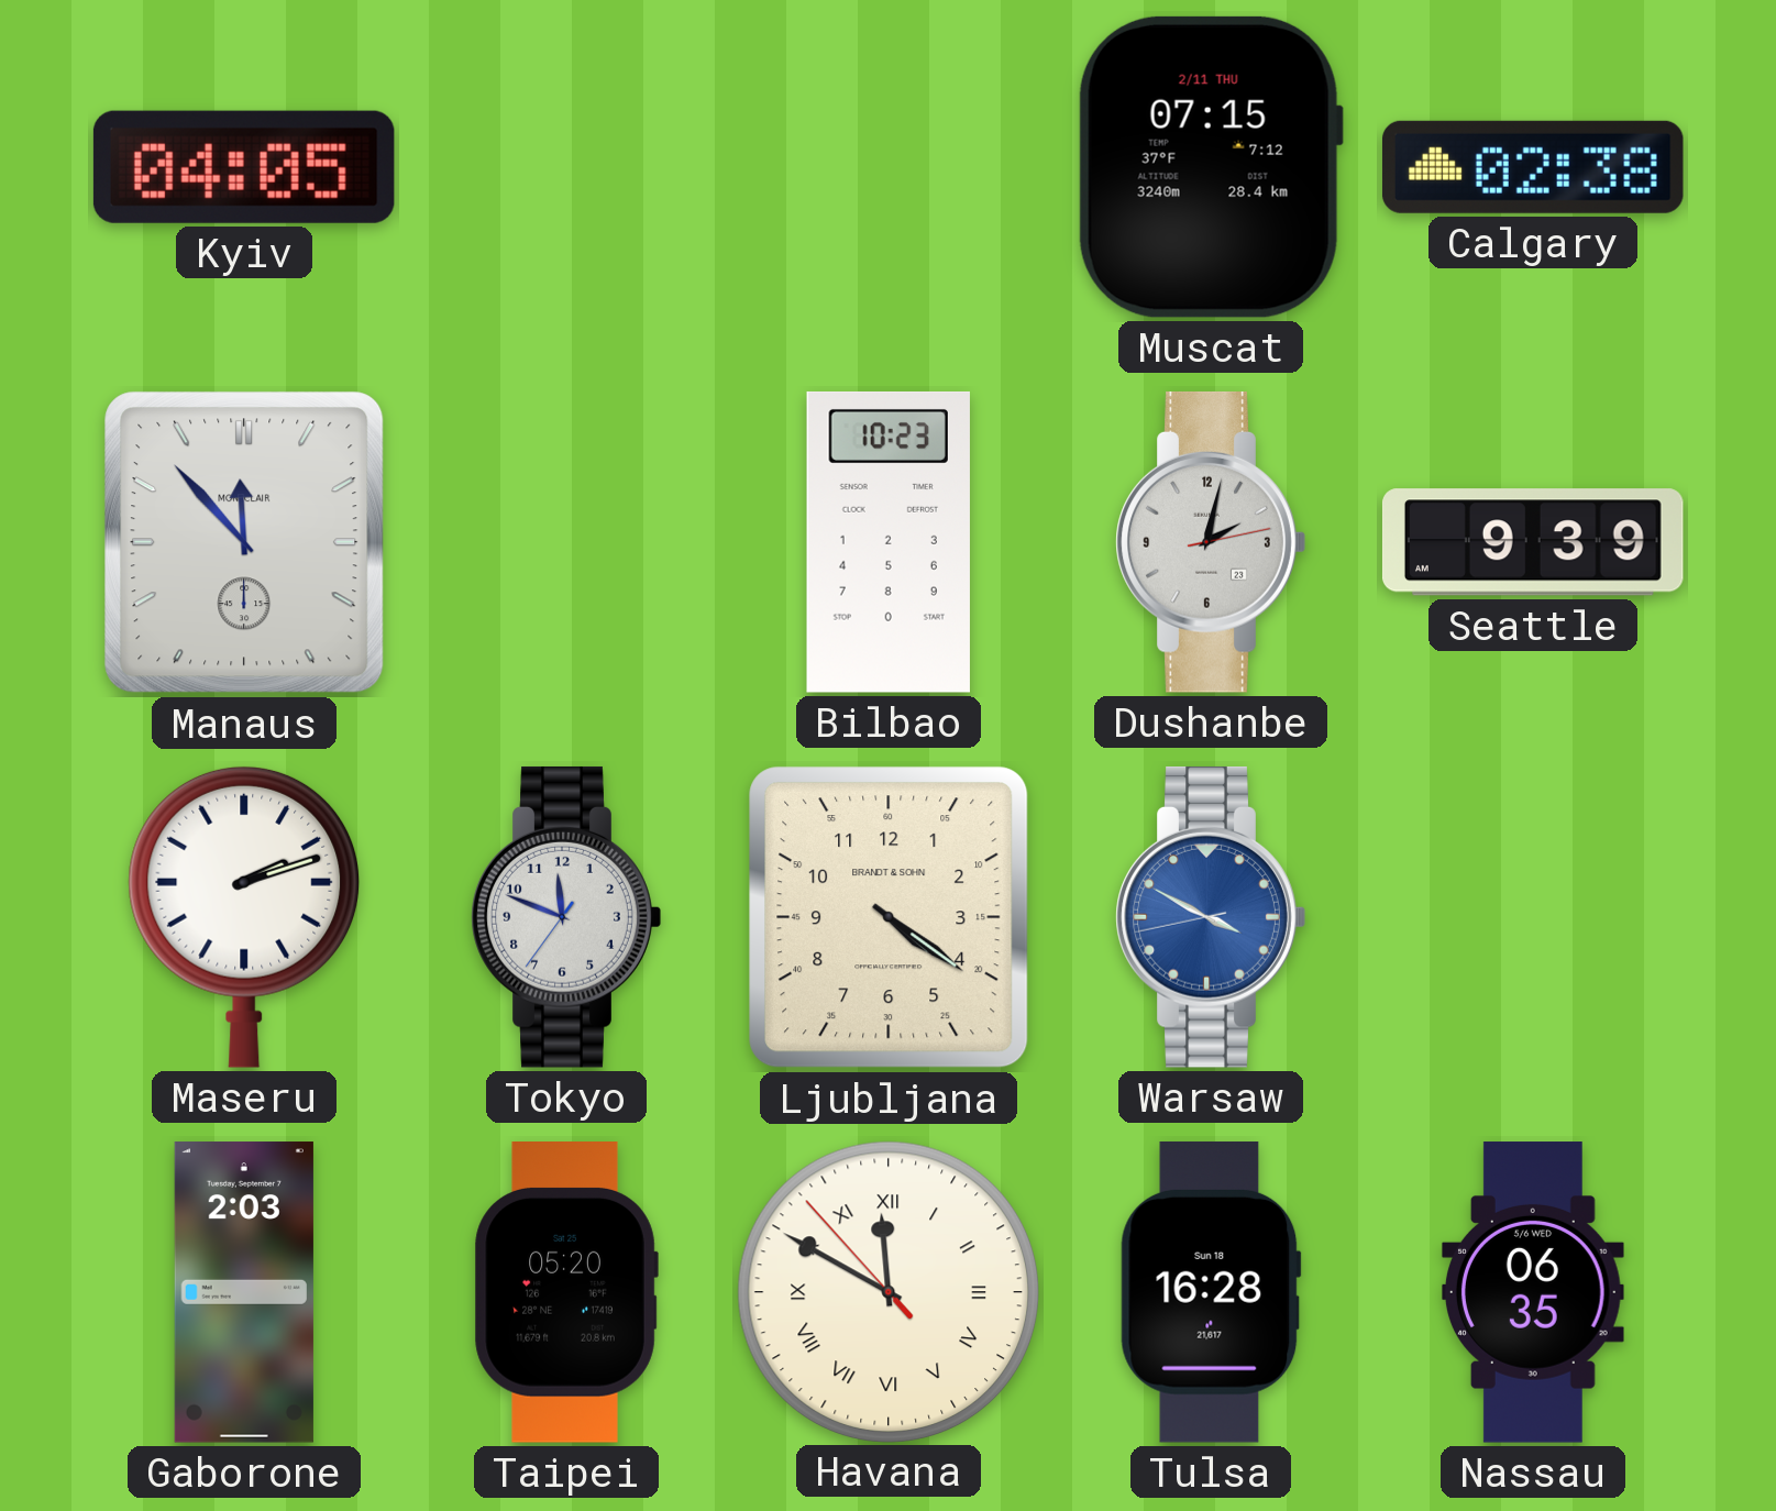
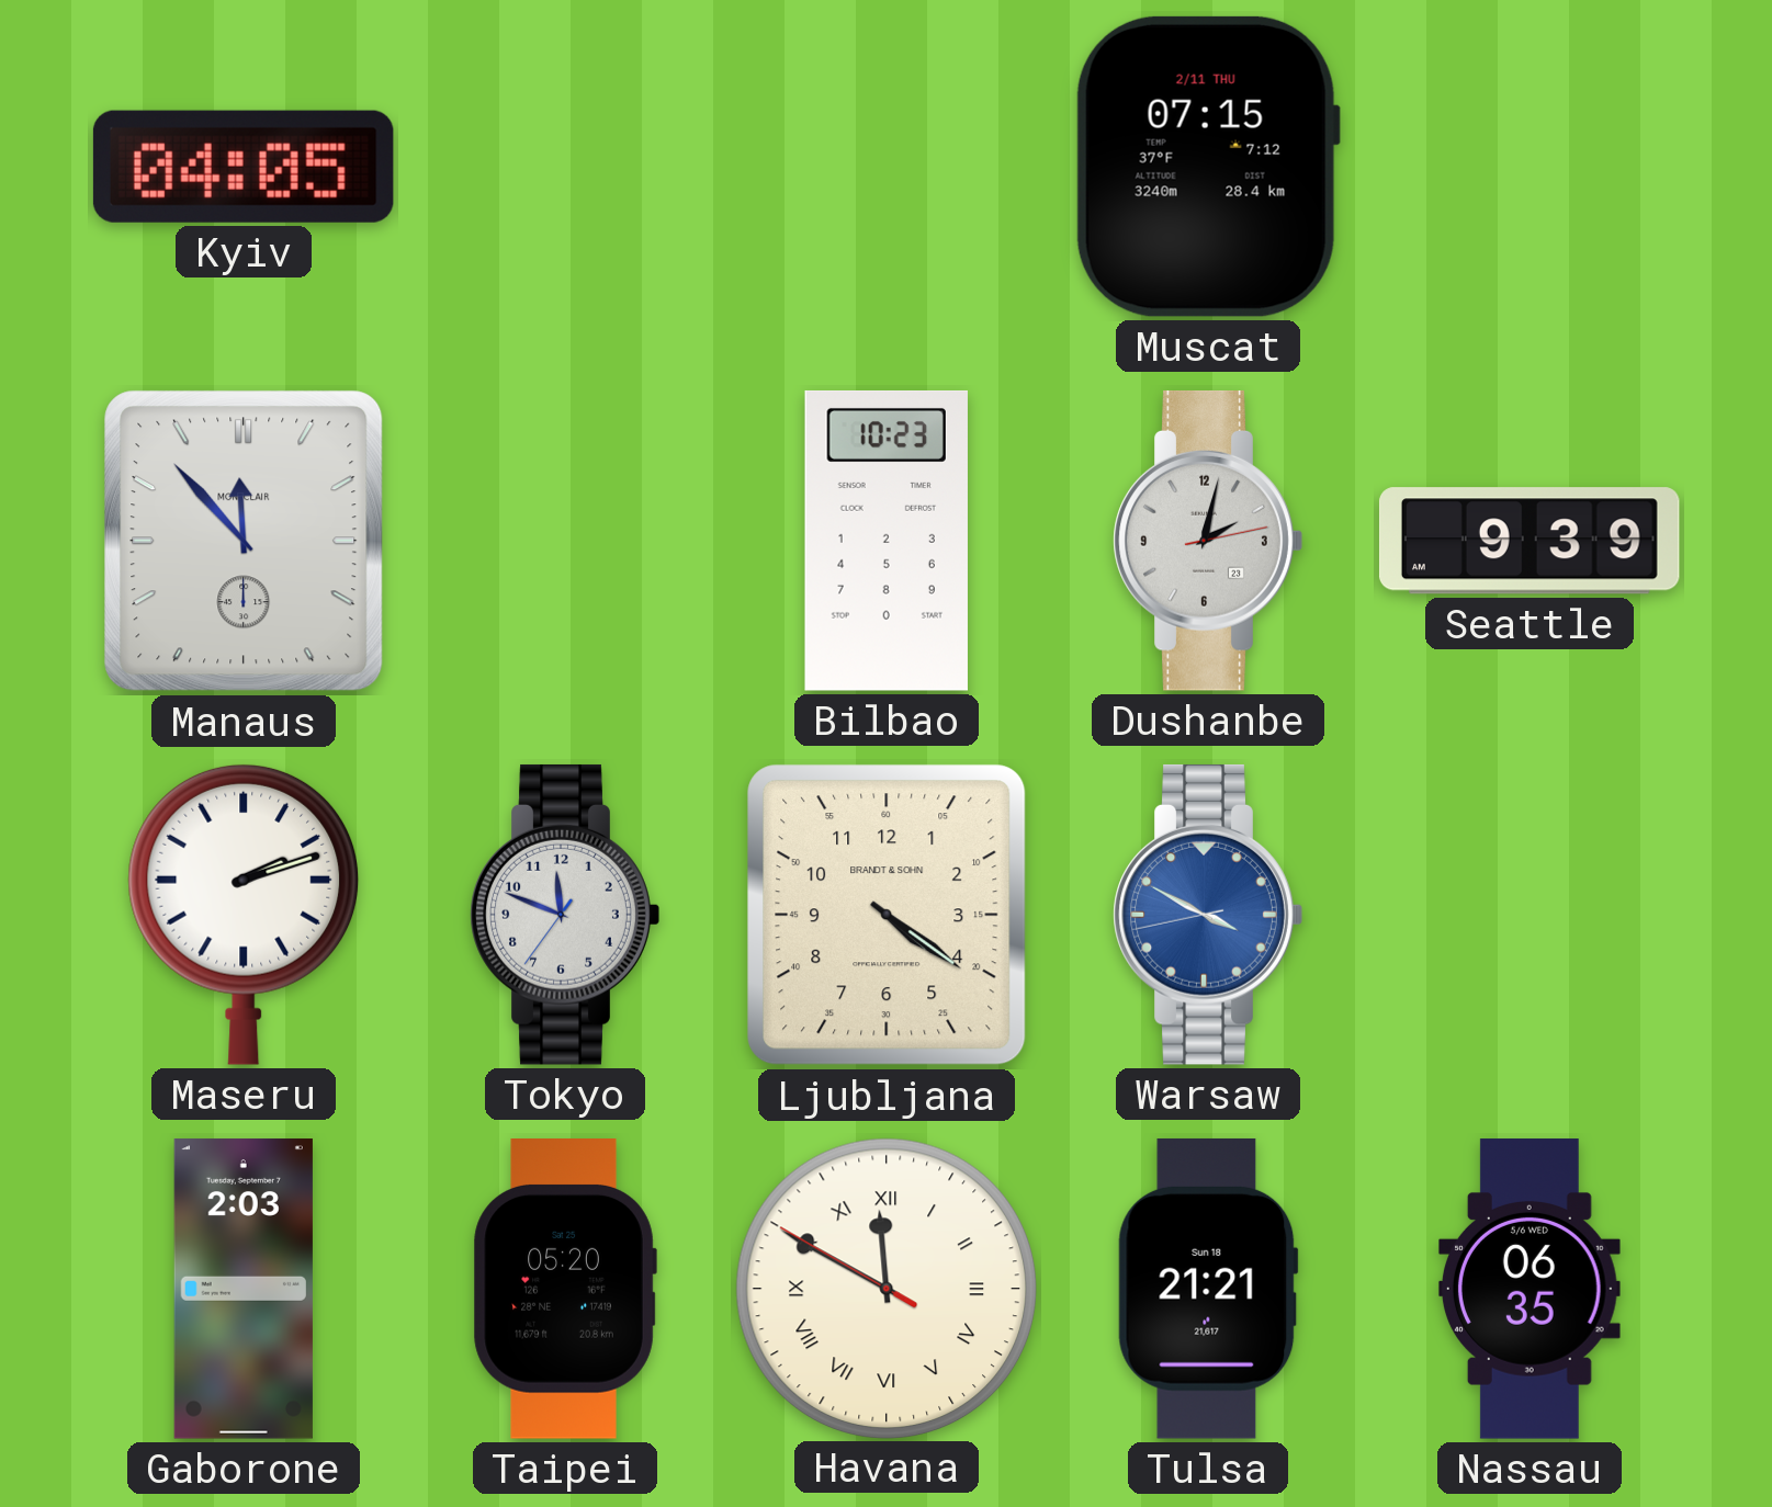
Calgary: 02:38 -> none
Havana: 11:49:53 -> 11:49:50
Tulsa: 16:28 -> 21:21
